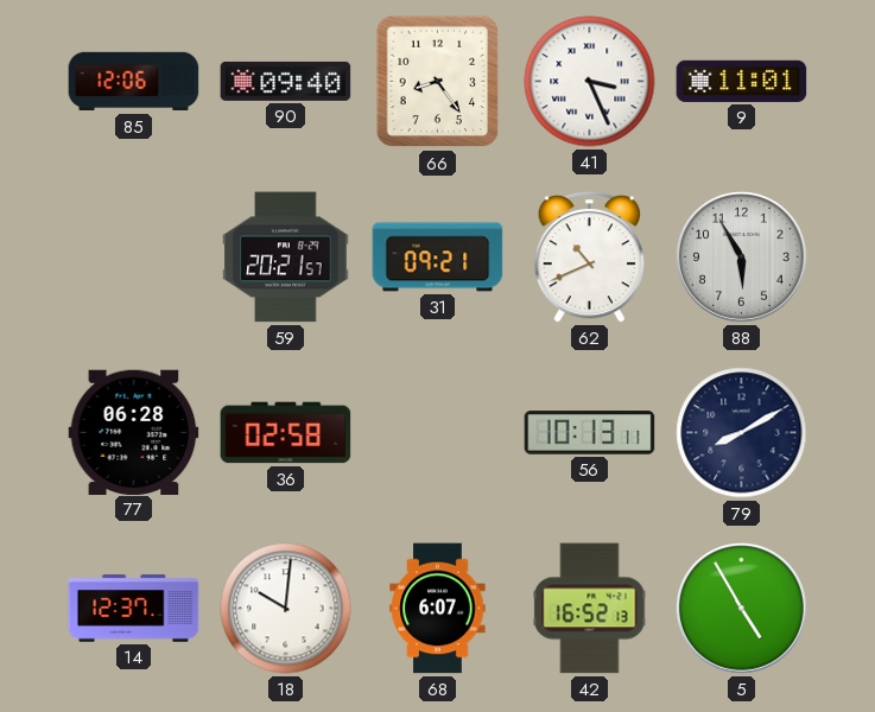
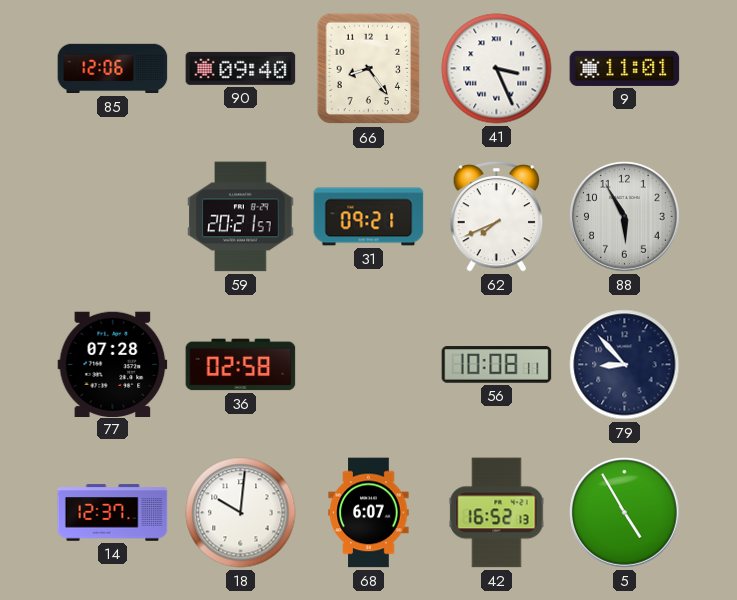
62: 10:41 -> 7:41
77: 06:28 -> 07:28
56: 10:13 -> 10:08
79: 8:10 -> 8:53
